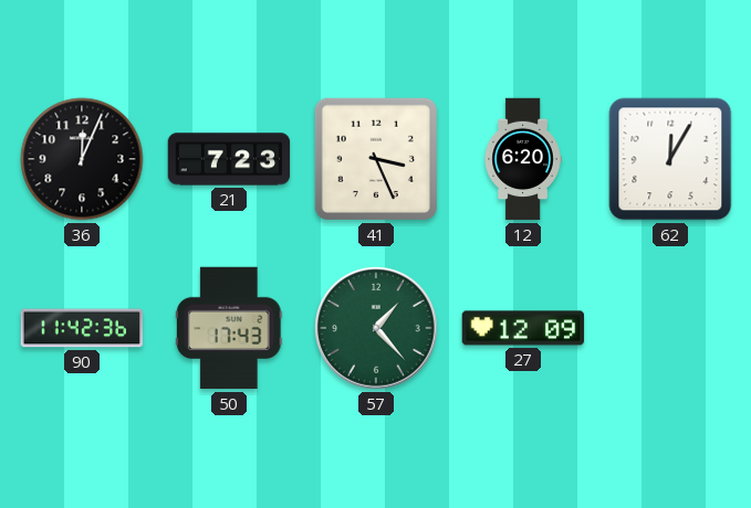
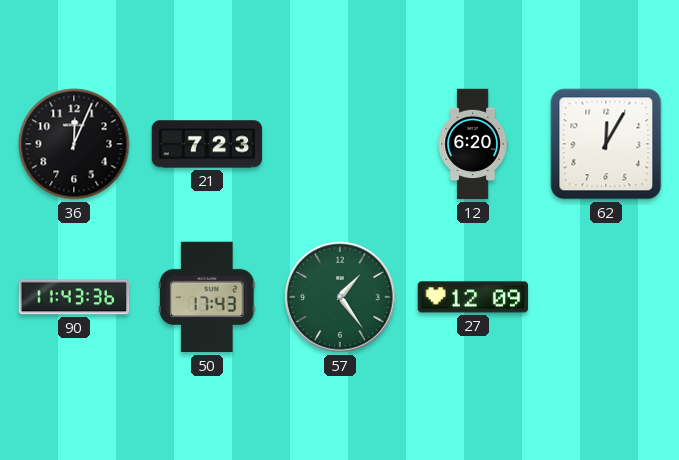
41: 3:26 -> none
90: 11:42 -> 11:43
57: 1:23 -> 1:24
